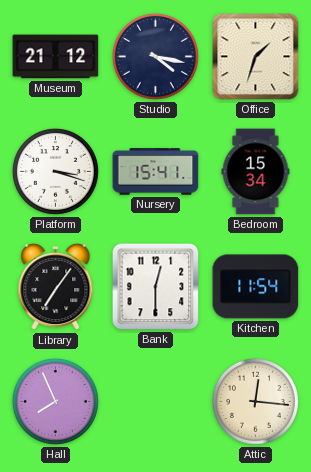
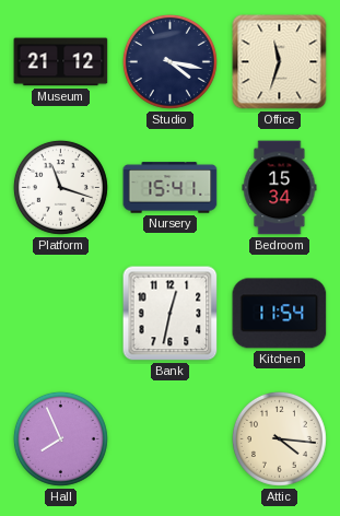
Office: 1:33 -> 11:33
Platform: 3:18 -> 11:18
Library: 7:06 -> none
Bank: 12:30 -> 12:32
Attic: 12:16 -> 4:16
